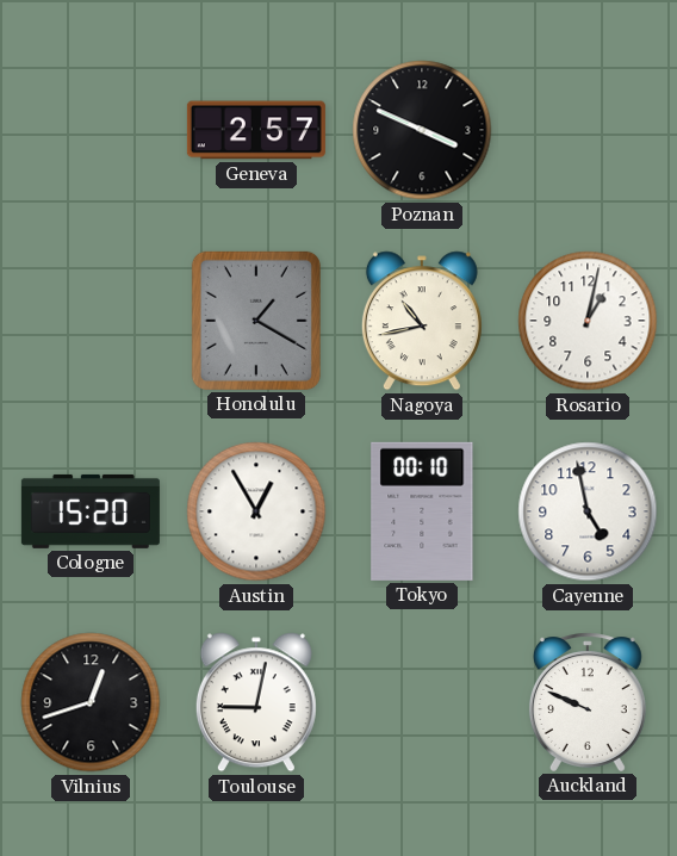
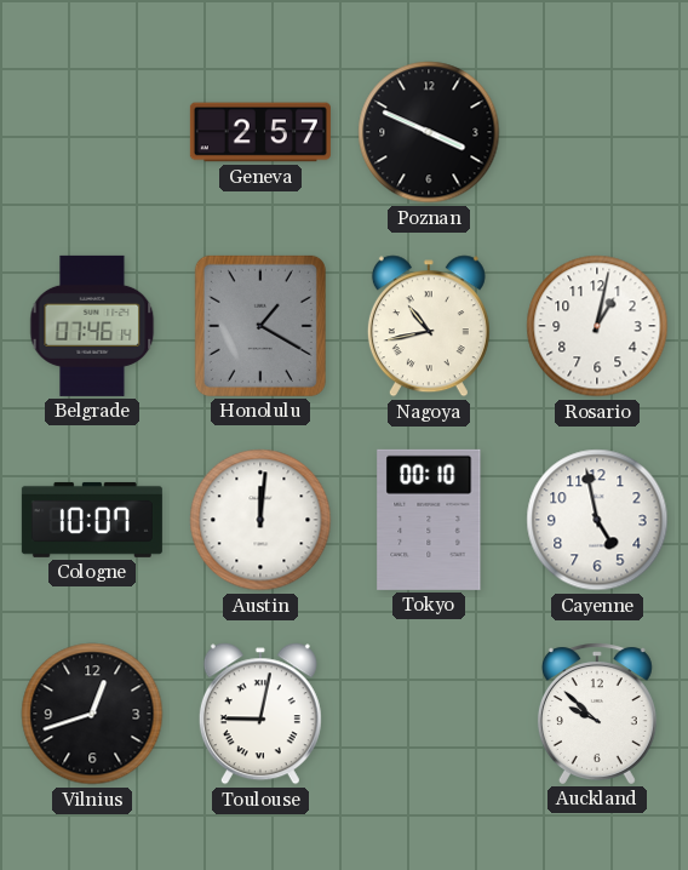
Belgrade: none -> 07:46
Cologne: 15:20 -> 10:07
Austin: 12:55 -> 12:01
Auckland: 9:49 -> 9:52
